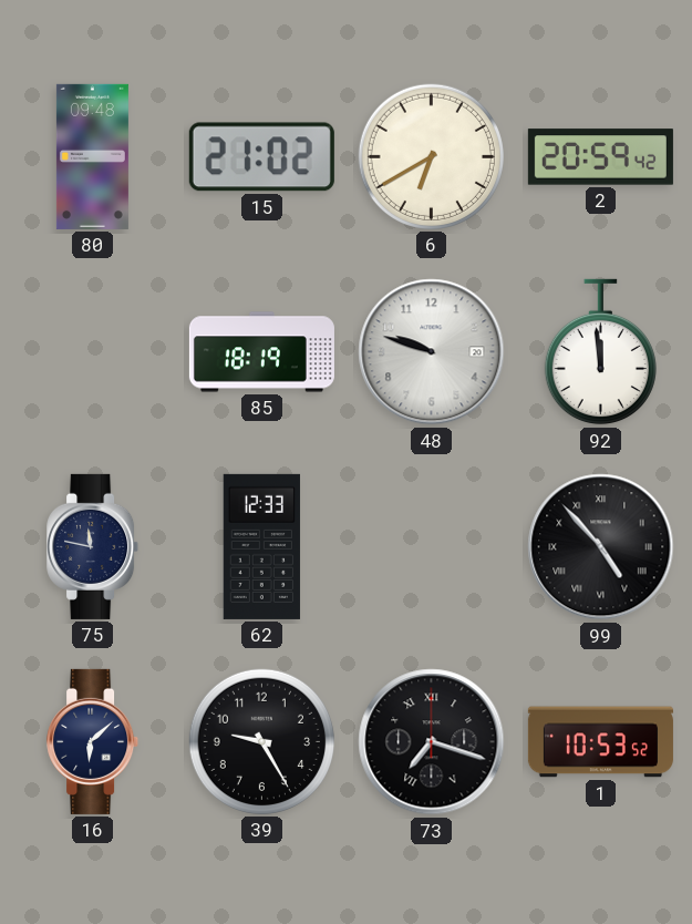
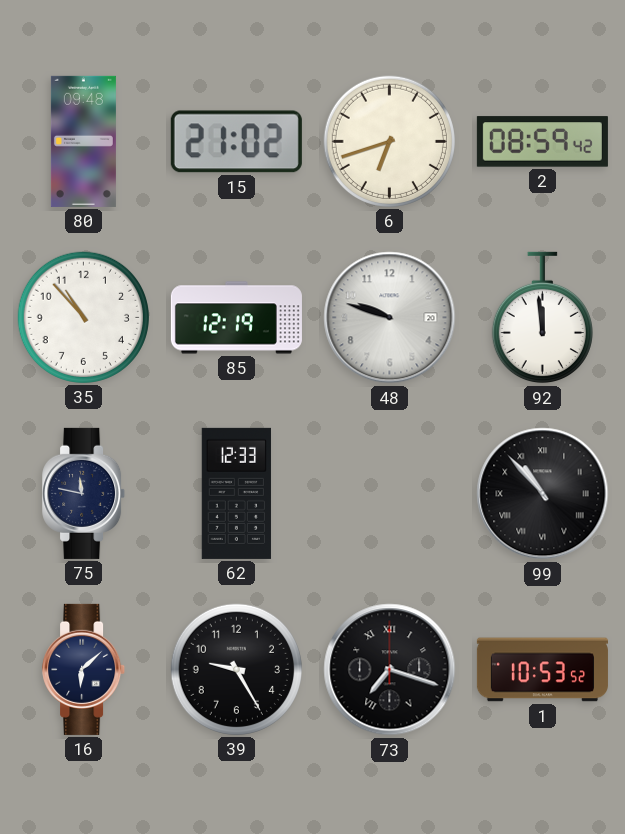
6: 6:40 -> 6:42
2: 20:59 -> 08:59
35: none -> 10:53
85: 18:19 -> 12:19
99: 4:53 -> 10:53
